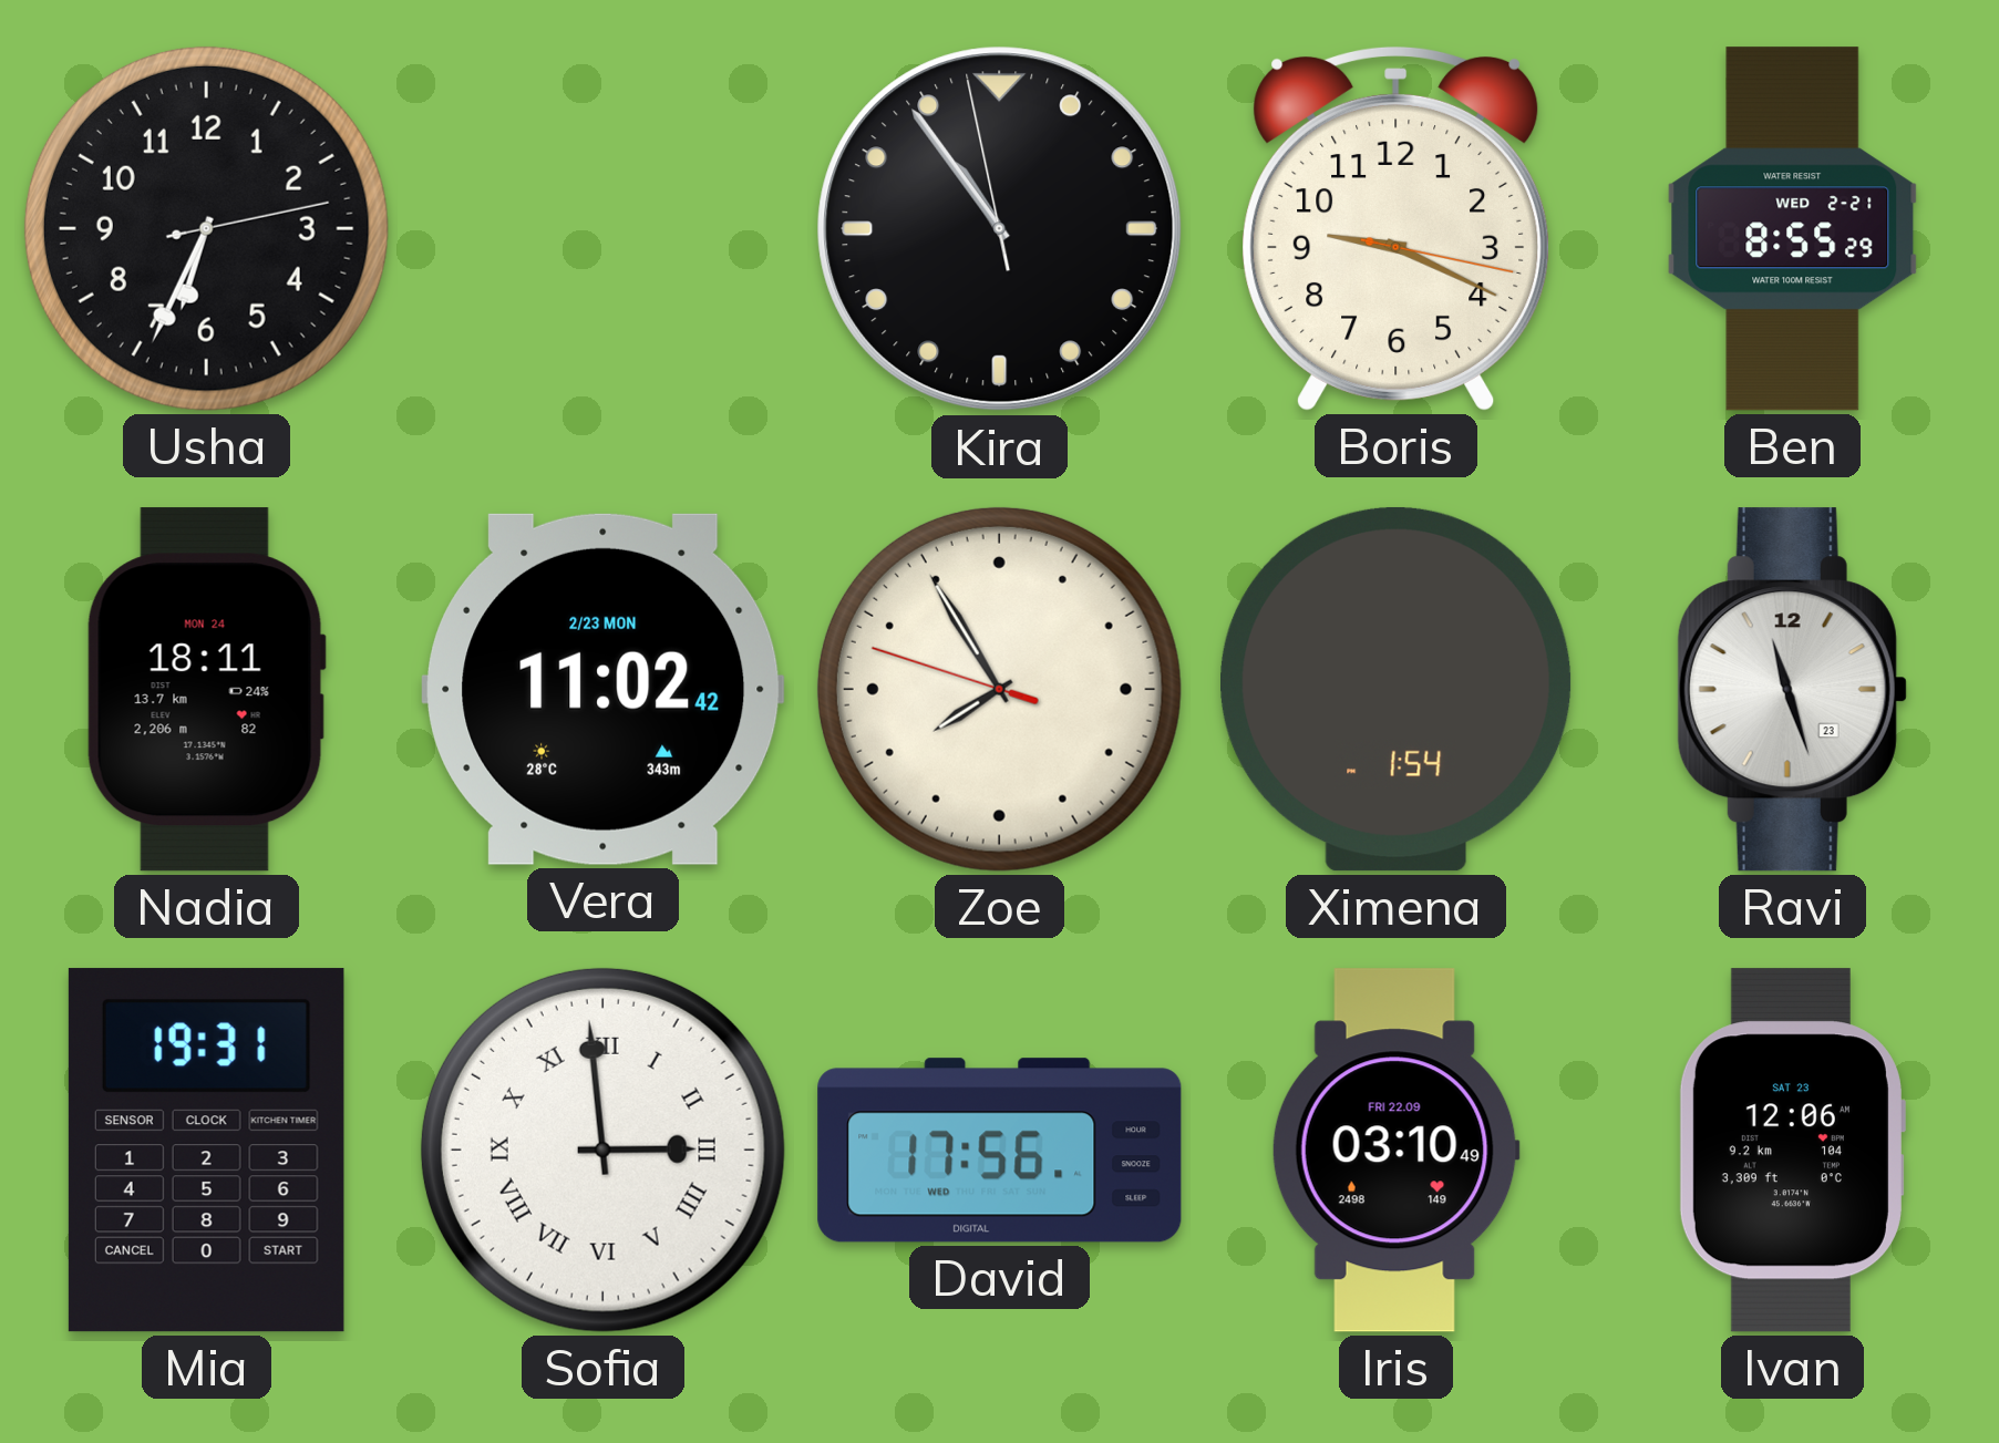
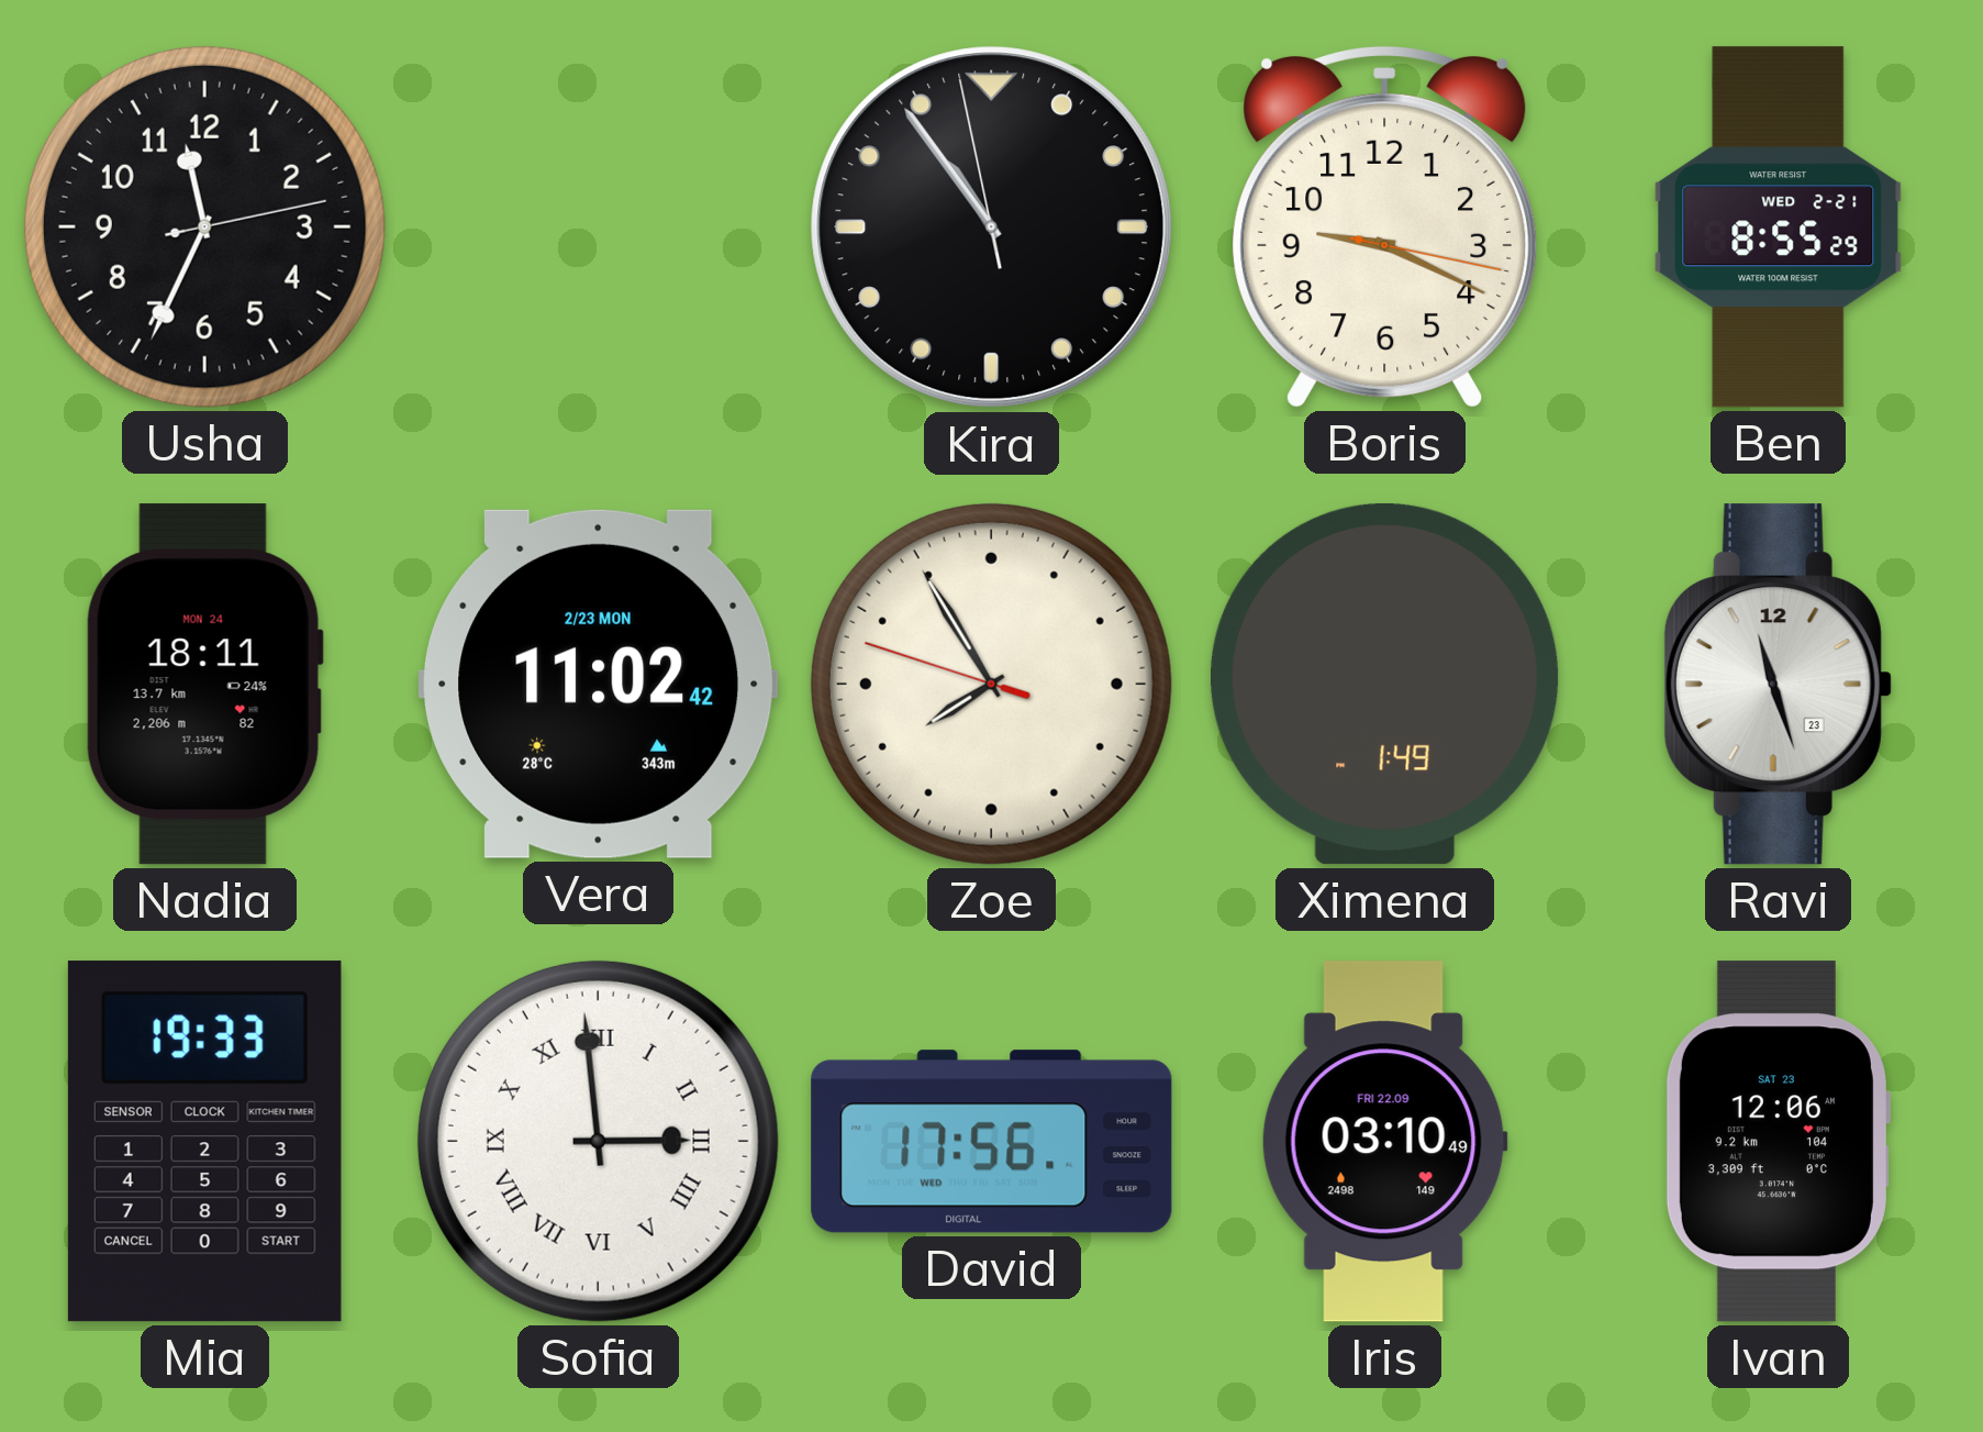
Usha: 6:34 -> 11:34
Ximena: 1:54 -> 1:49
Mia: 19:31 -> 19:33
